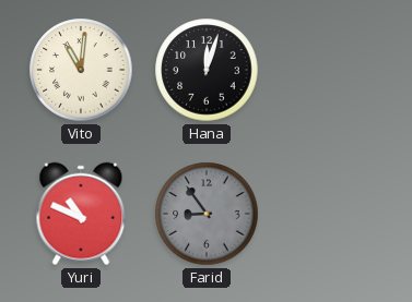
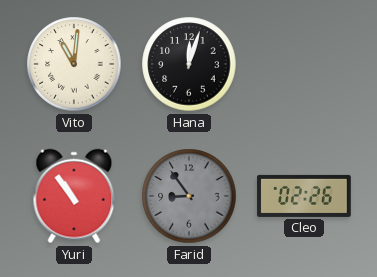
Yuri: 10:49 -> 10:54
Cleo: none -> 02:26
